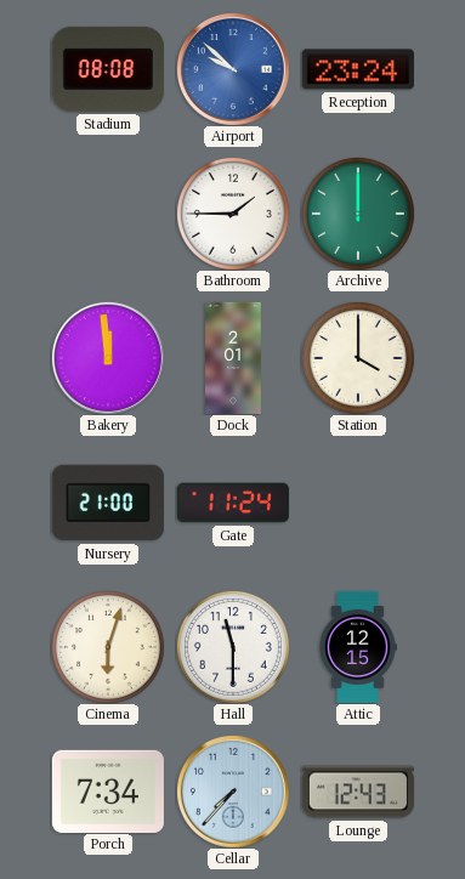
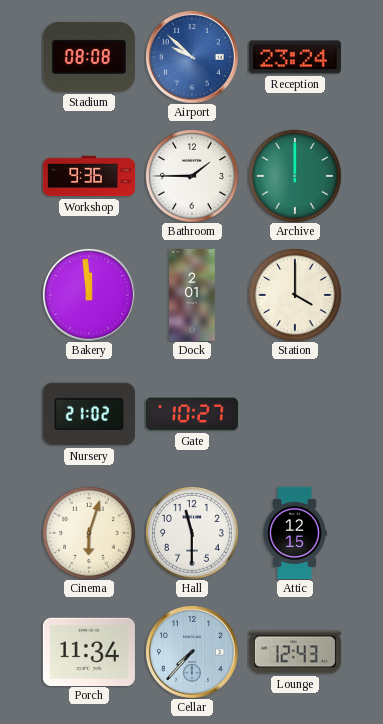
Workshop: none -> 9:36
Nursery: 21:00 -> 21:02
Gate: 11:24 -> 10:27
Porch: 7:34 -> 11:34
